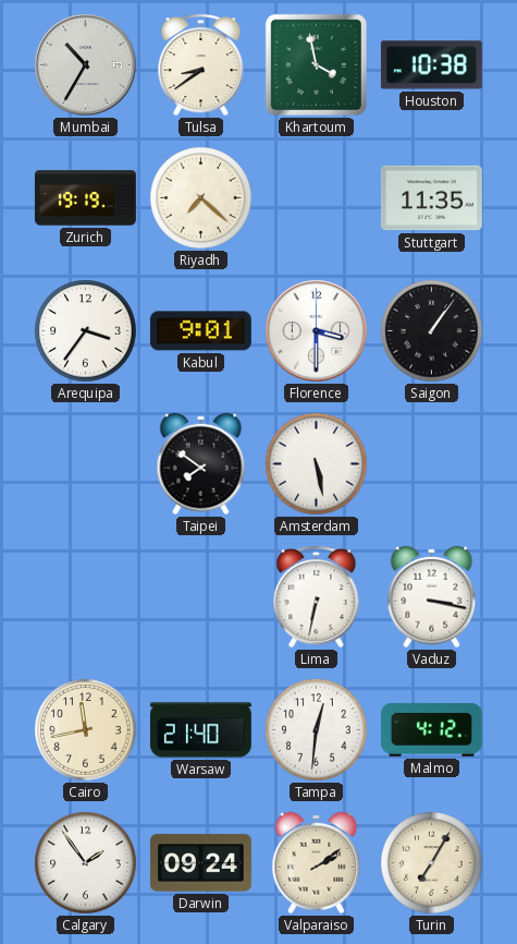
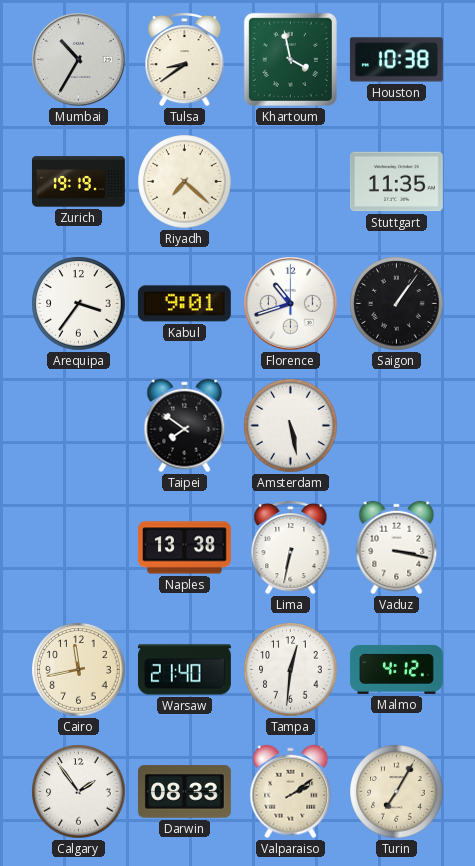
Florence: 3:30 -> 10:42
Naples: none -> 13:38
Darwin: 09:24 -> 08:33
